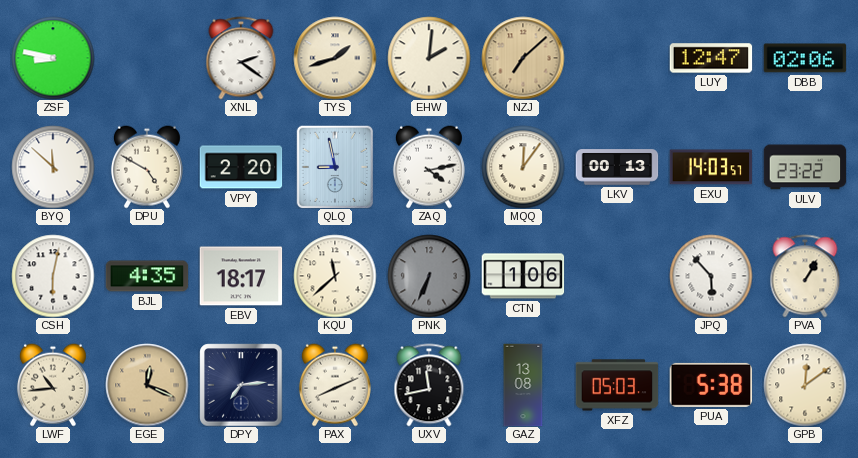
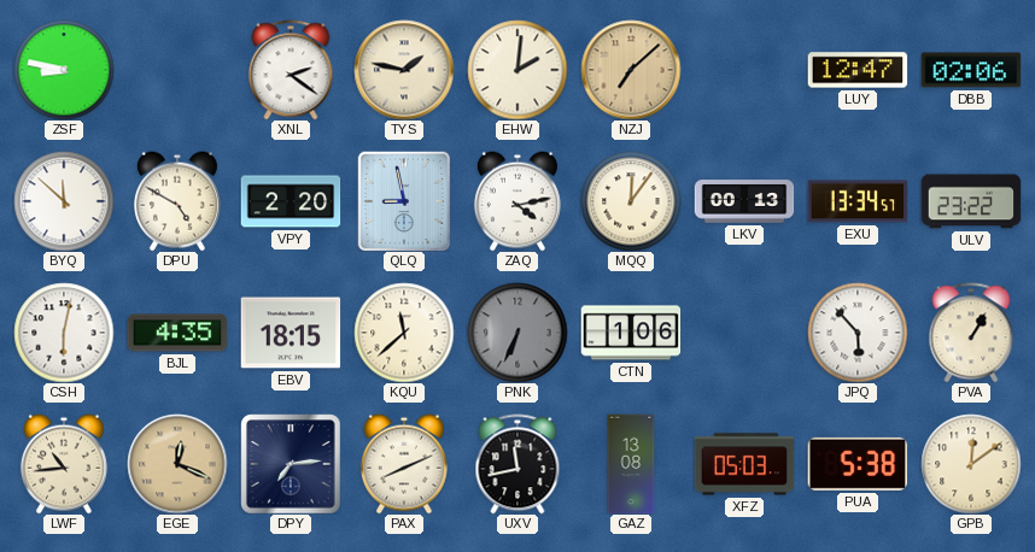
TYS: 1:42 -> 1:47
EXU: 14:03 -> 13:34
EBV: 18:17 -> 18:15
